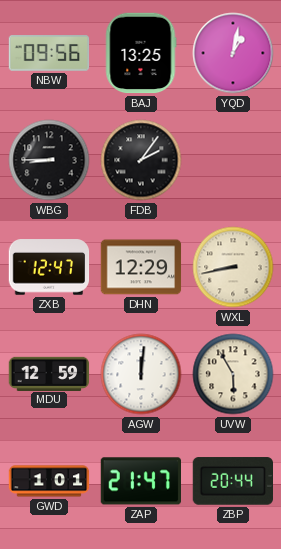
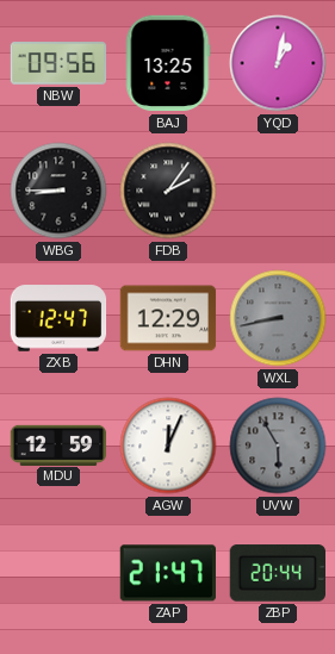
WXL dial: cream -> grey
AGW: 12:01 -> 12:04
UVW dial: cream -> grey
GWD: 1:01 -> none
